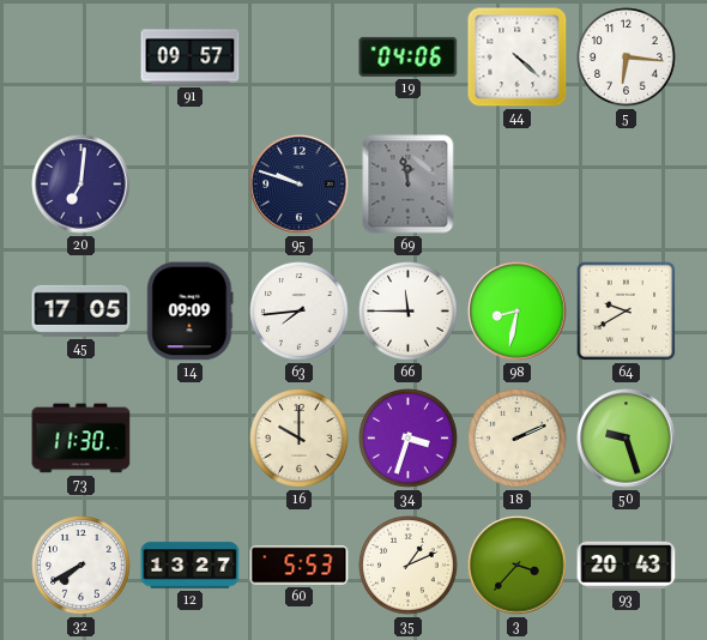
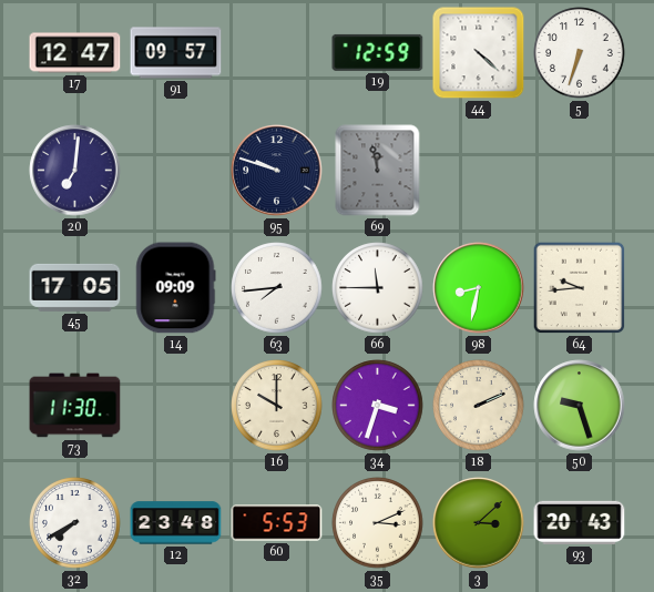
17: none -> 12:47
19: 04:06 -> 12:59
5: 6:16 -> 6:33
64: 9:40 -> 9:44
12: 13:27 -> 23:48
35: 1:11 -> 3:11
3: 3:37 -> 3:08
